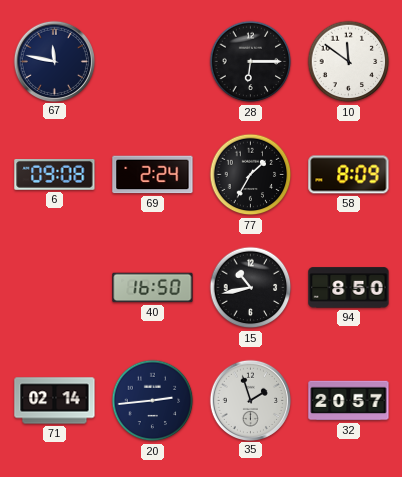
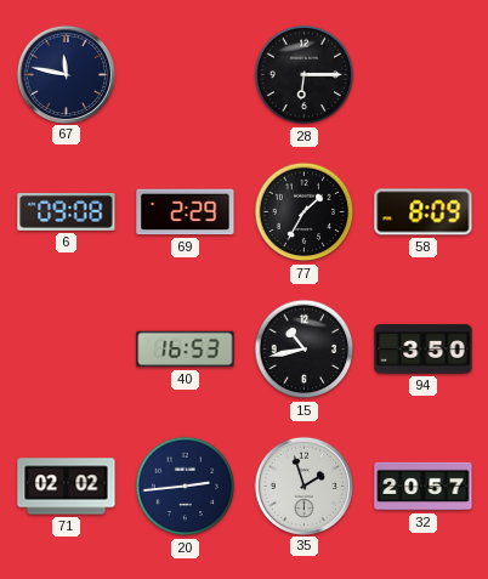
10: 11:51 -> none
69: 2:24 -> 2:29
40: 16:50 -> 16:53
94: 8:50 -> 3:50
71: 02:14 -> 02:02
